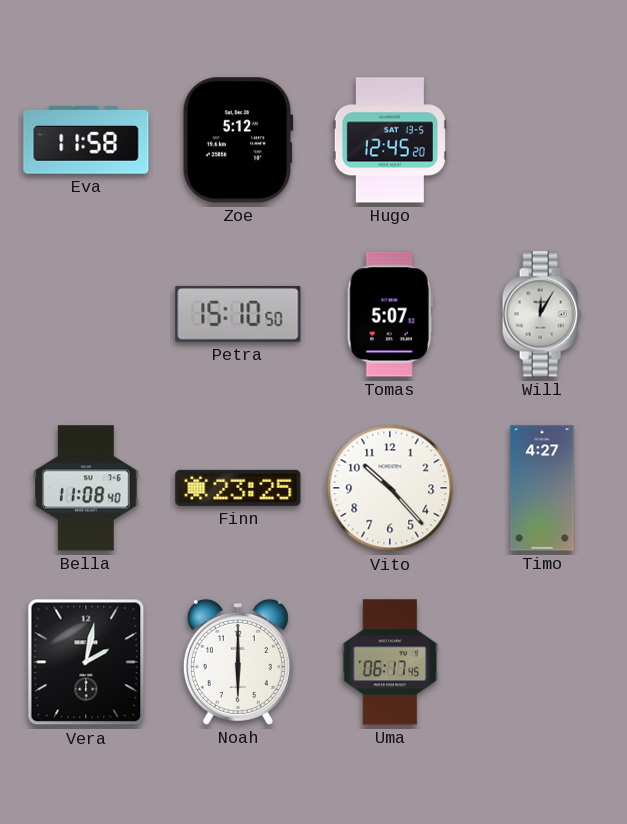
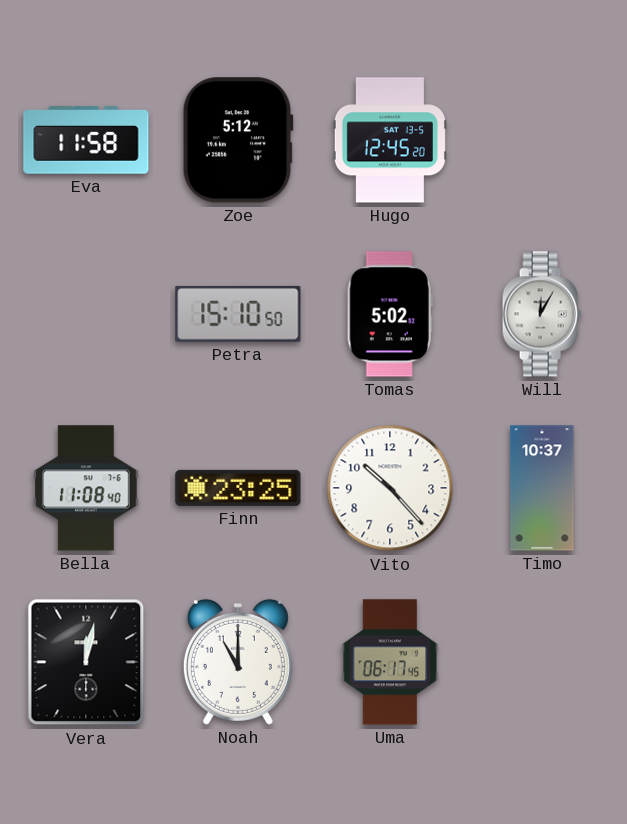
Tomas: 5:07 -> 5:02
Timo: 4:27 -> 10:37
Vera: 2:02 -> 12:02
Noah: 6:00 -> 11:00
